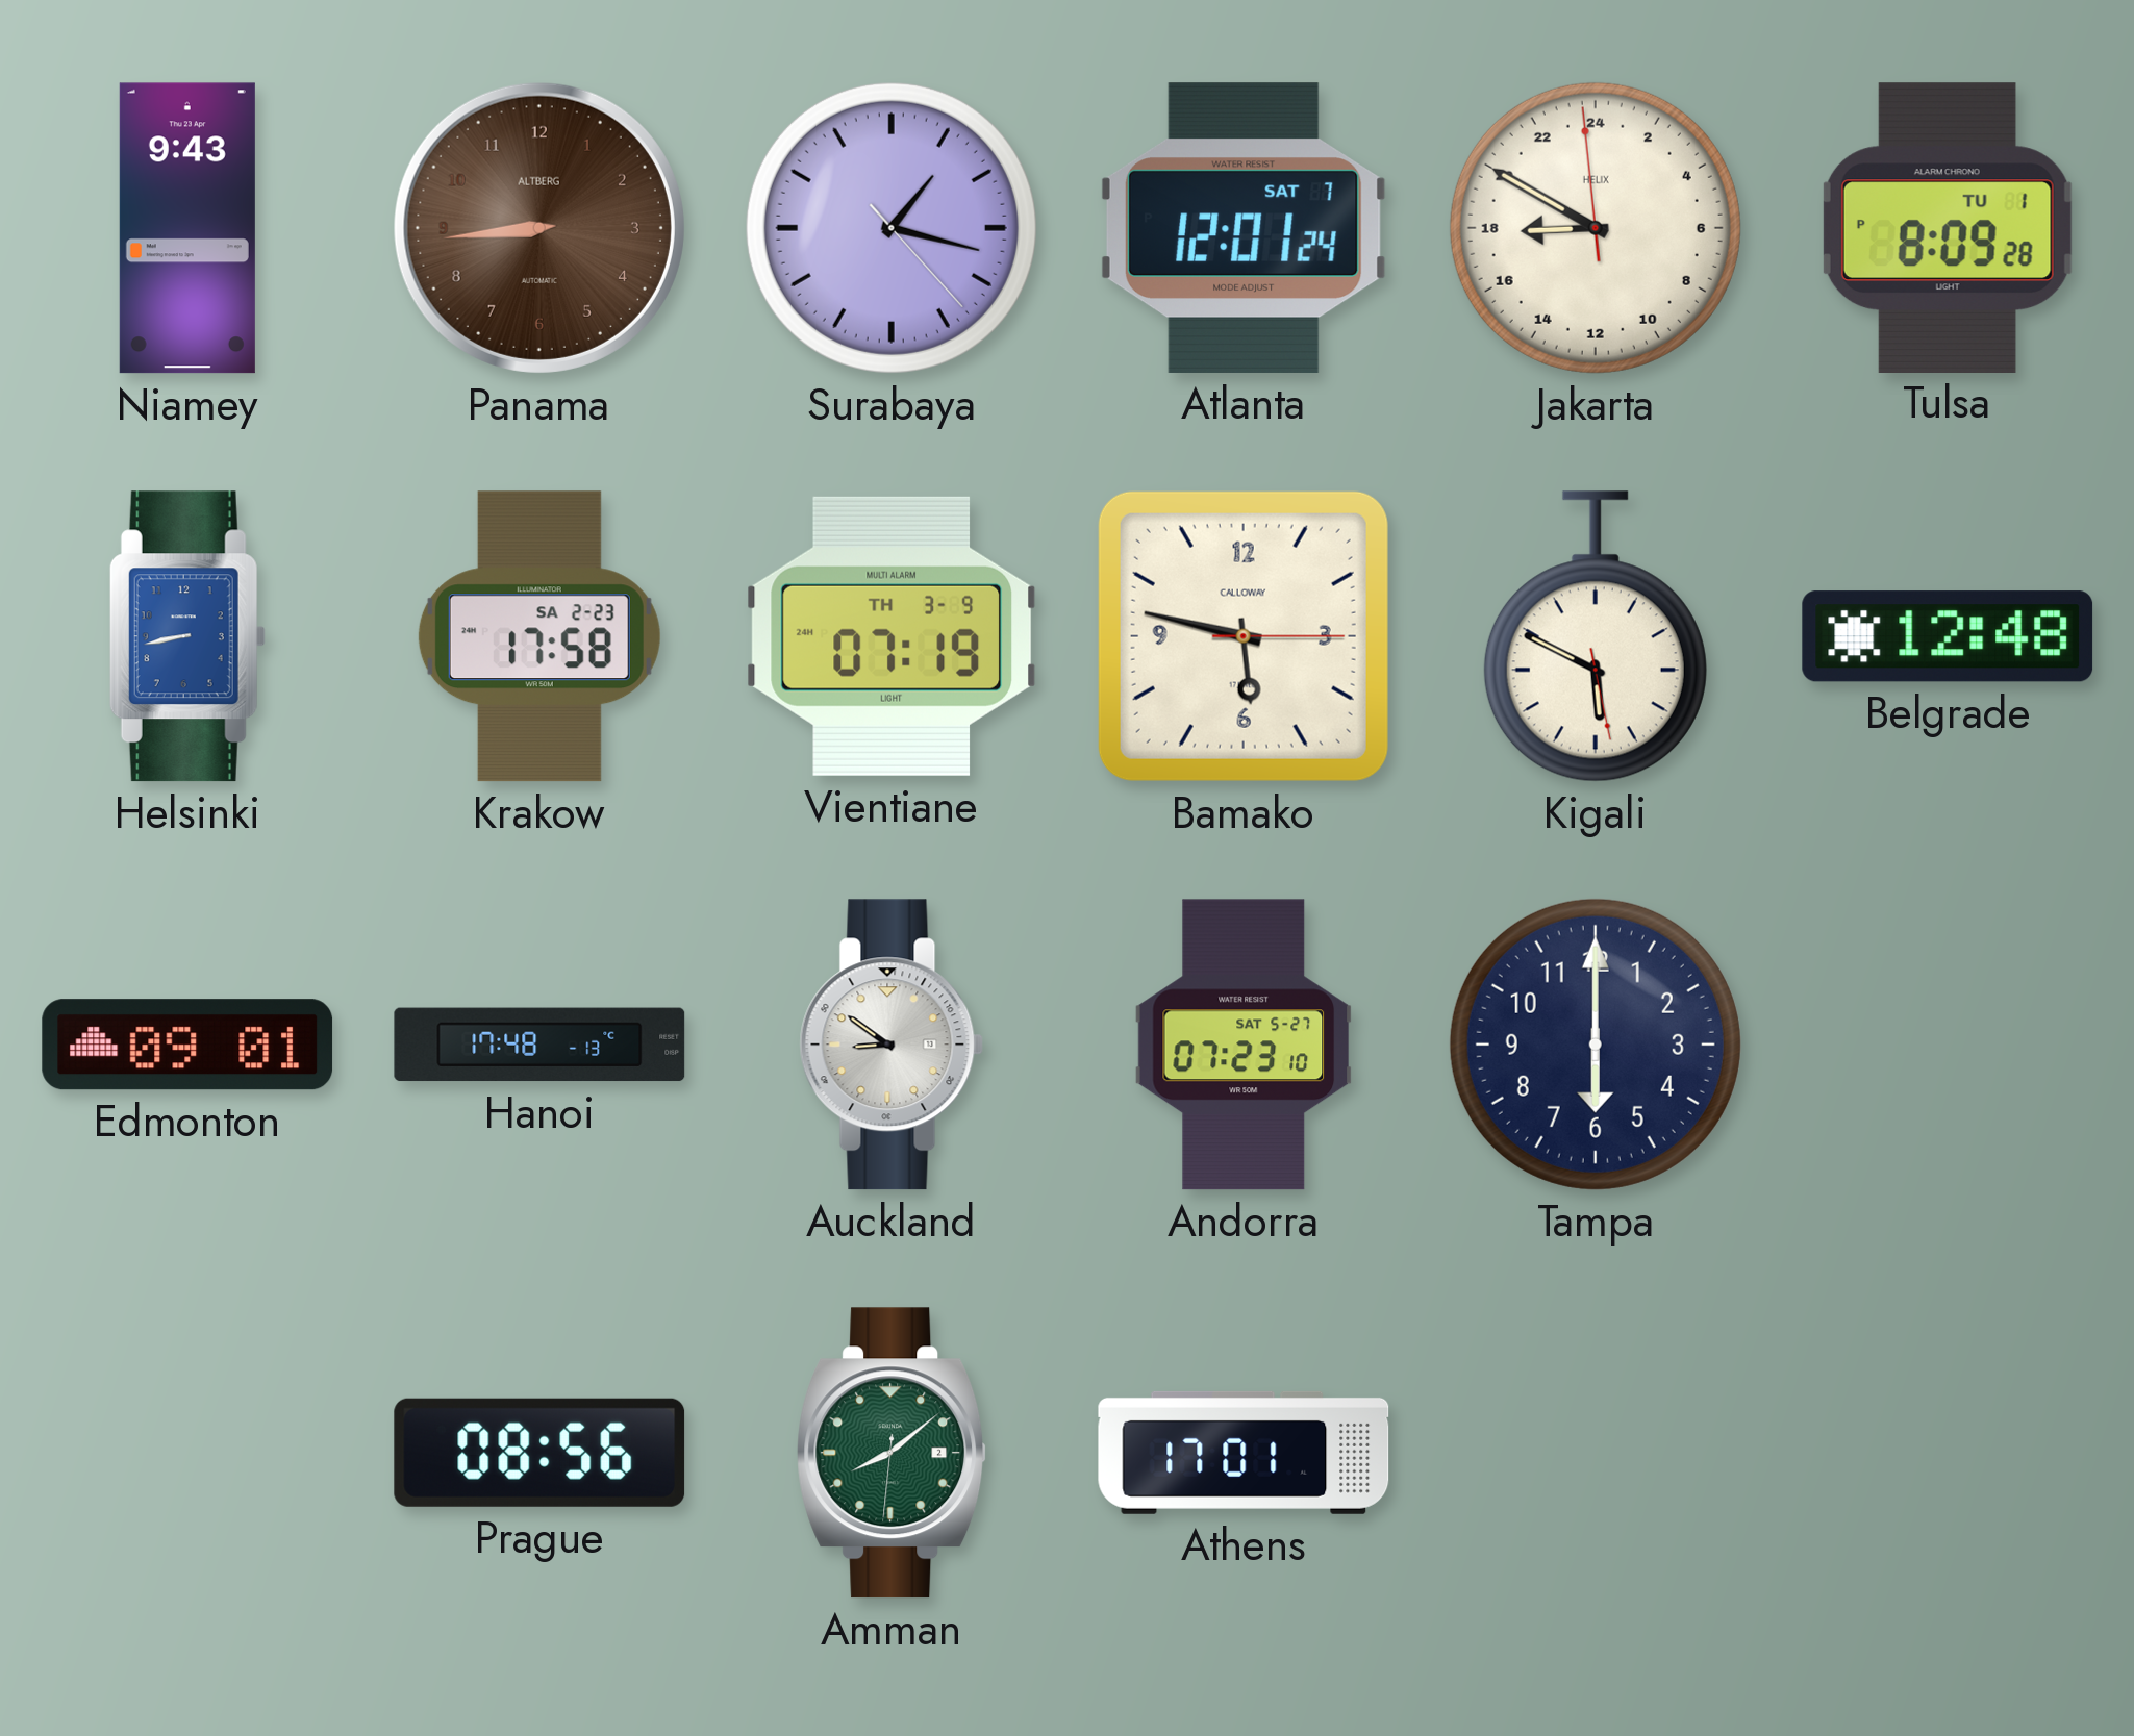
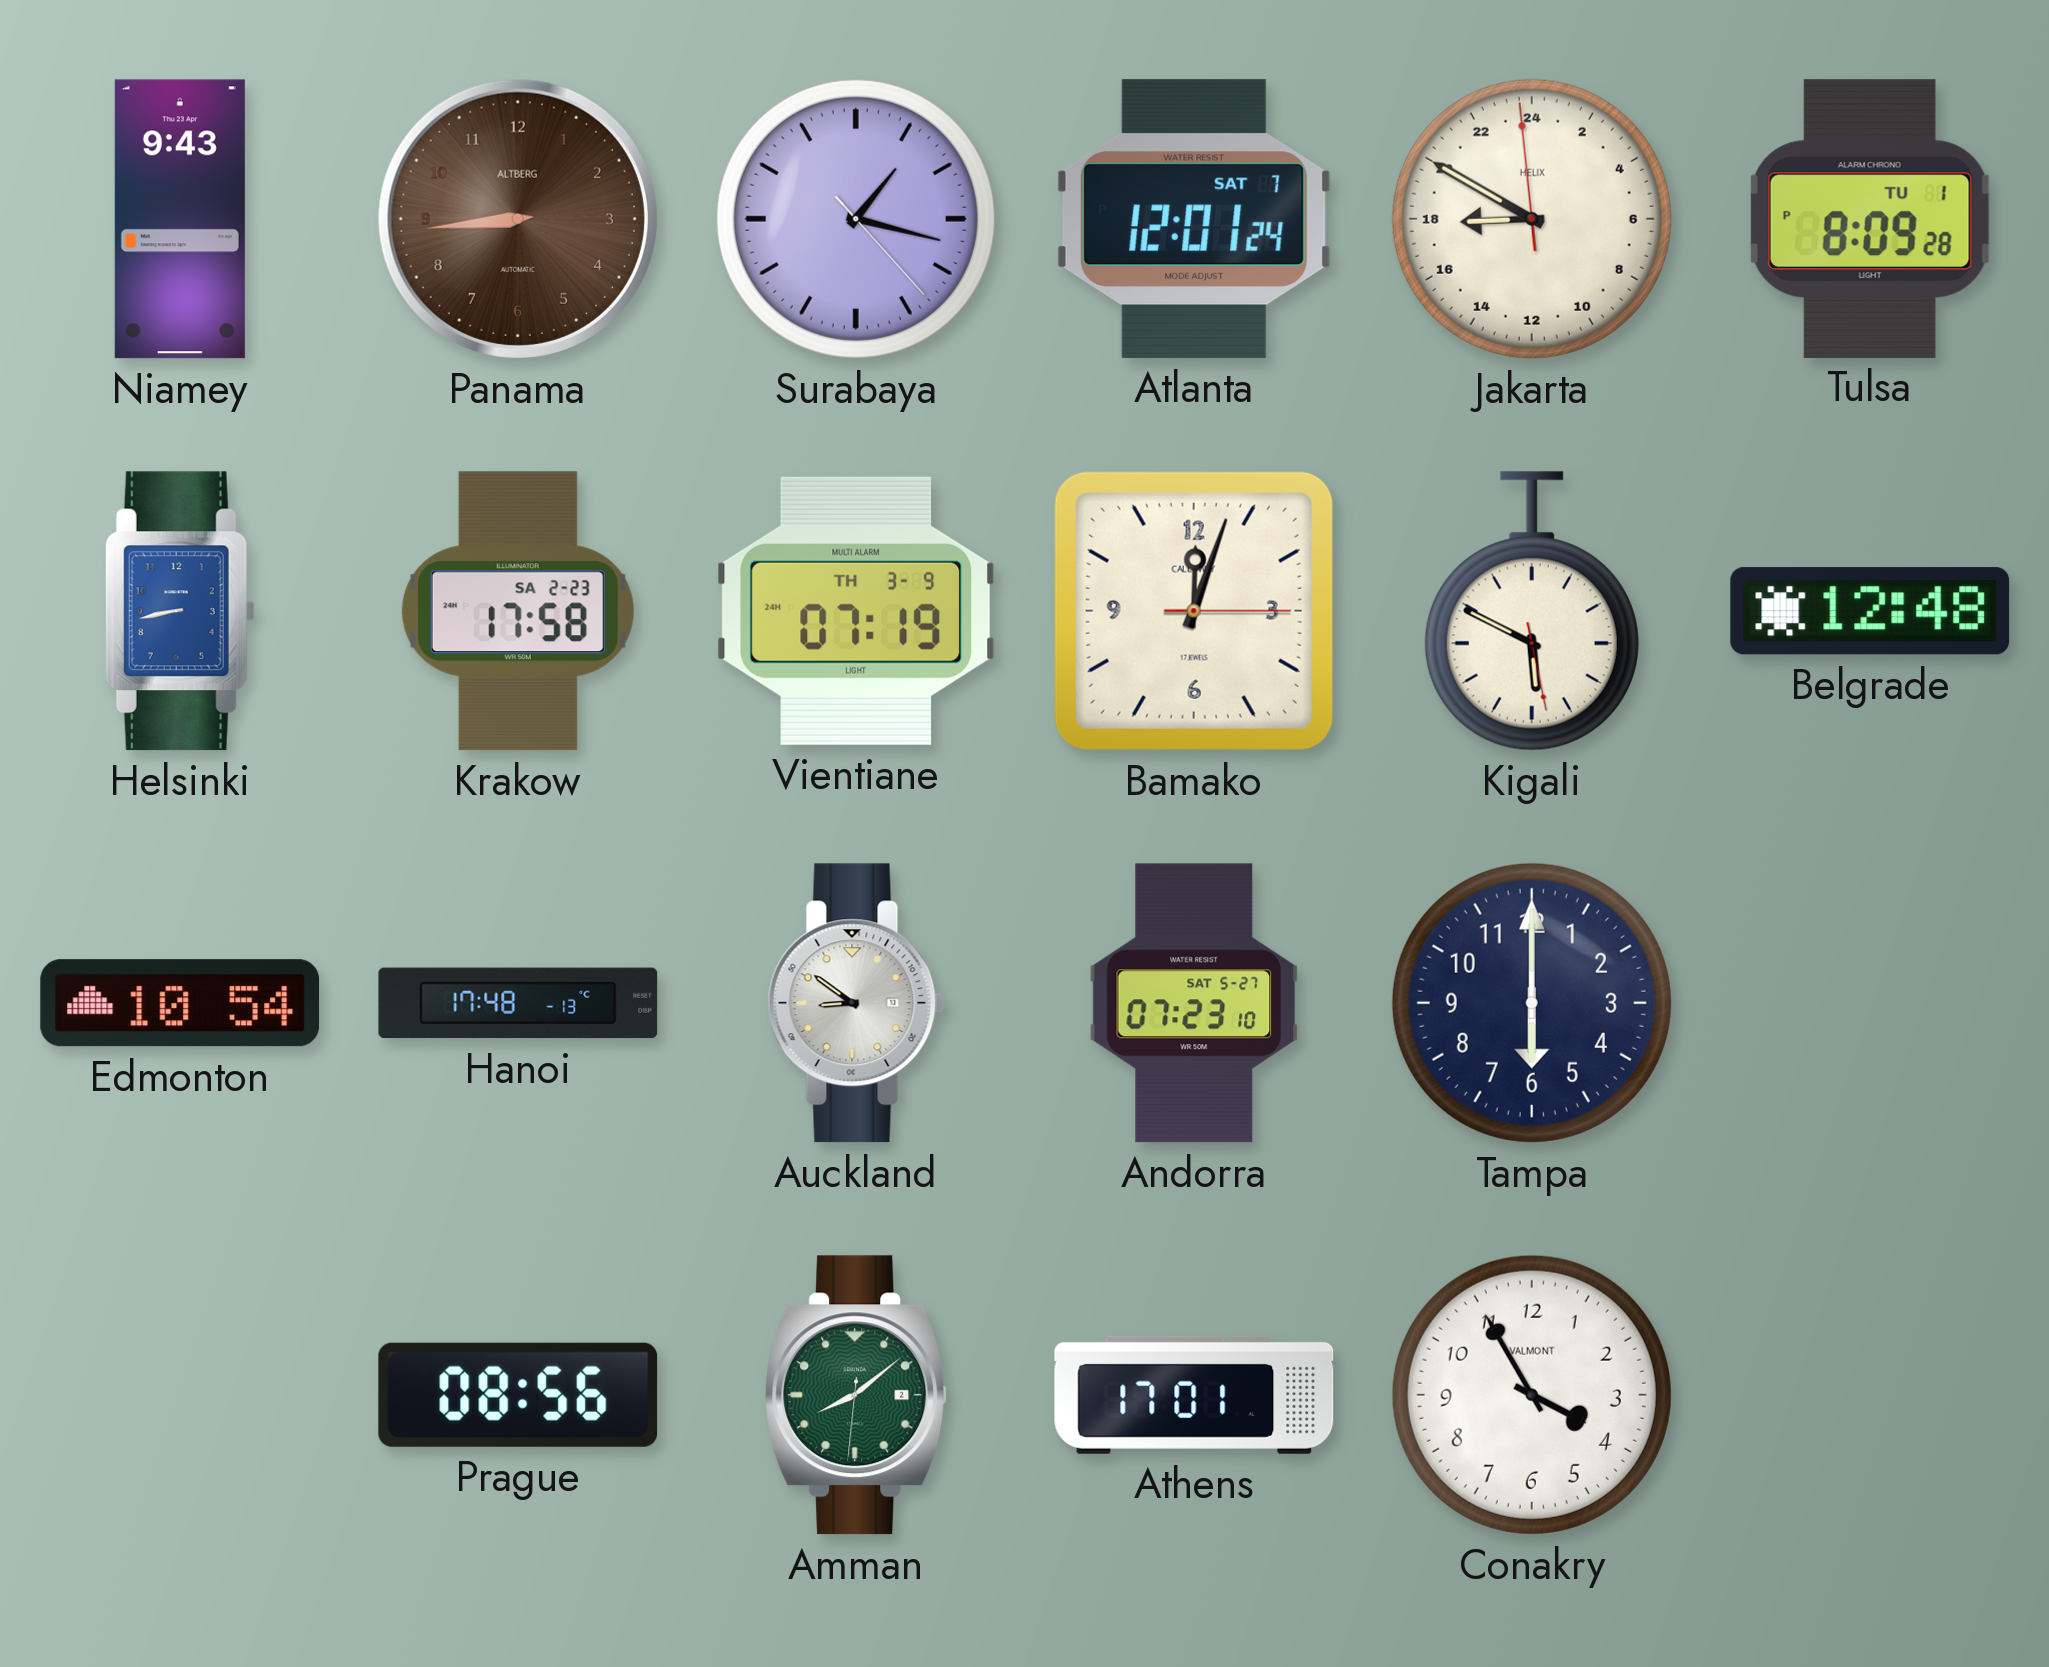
Bamako: 5:47 -> 12:03
Edmonton: 09:01 -> 10:54
Conakry: none -> 3:55
